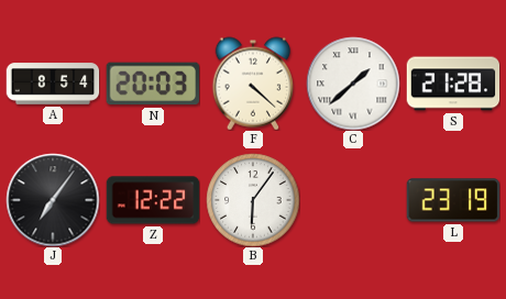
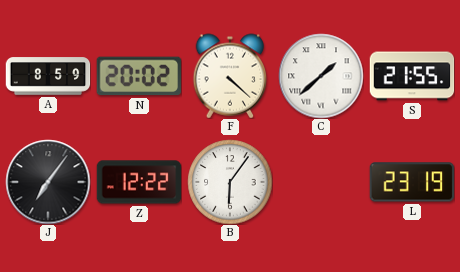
A: 8:54 -> 8:59
N: 20:03 -> 20:02
S: 21:28 -> 21:55
